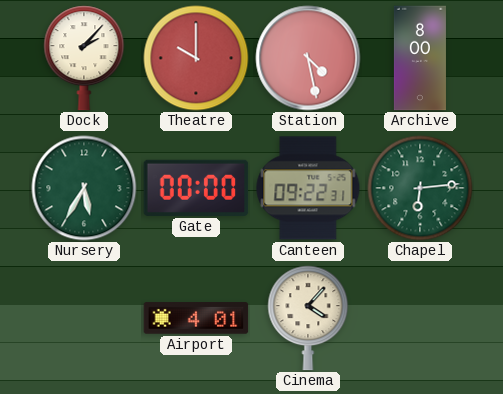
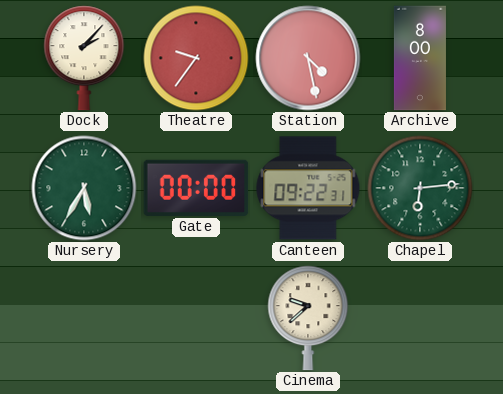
Theatre: 10:00 -> 9:36
Airport: 4:01 -> none
Cinema: 4:07 -> 9:38
